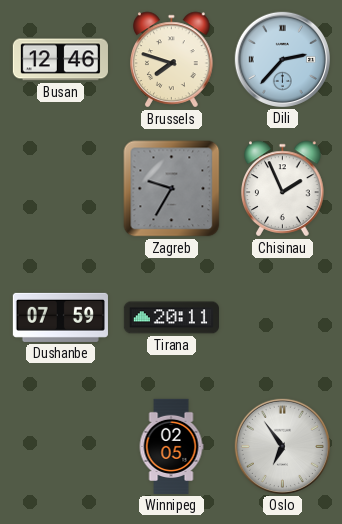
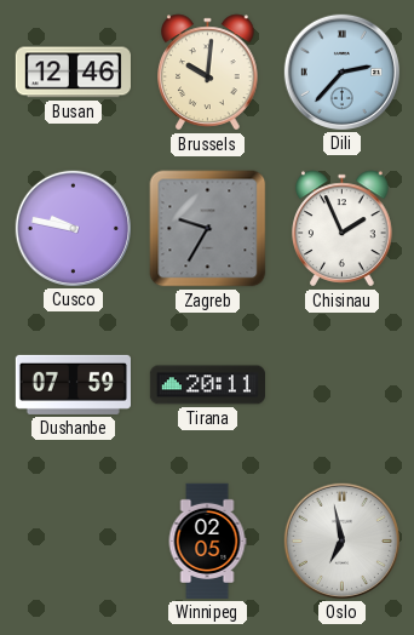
Brussels: 7:48 -> 10:01
Cusco: none -> 9:47
Oslo: 6:54 -> 6:58
